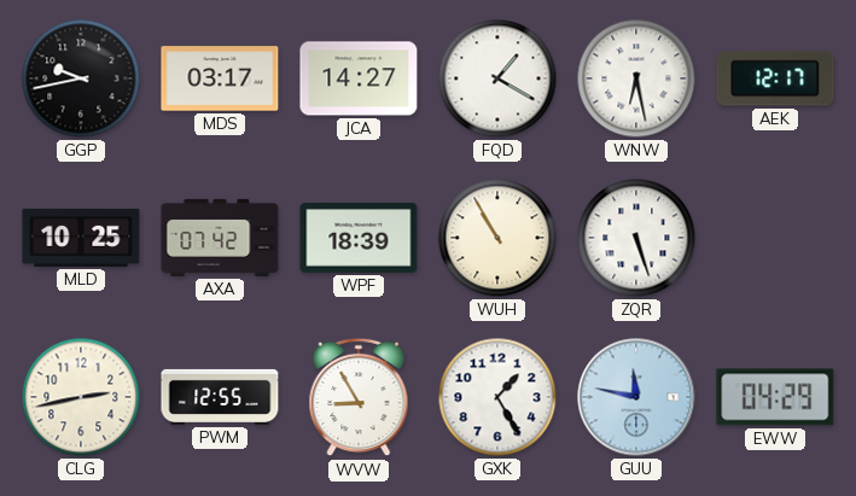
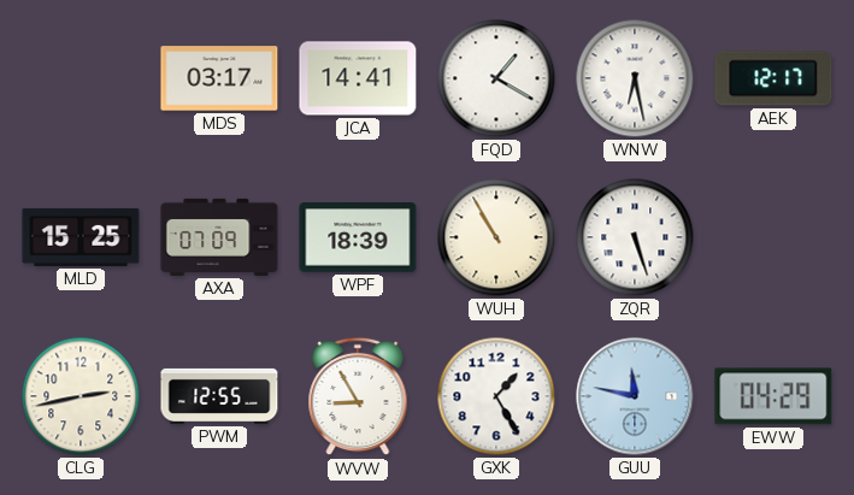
GGP: 9:43 -> none
JCA: 14:27 -> 14:41
MLD: 10:25 -> 15:25
AXA: 07:42 -> 07:09
